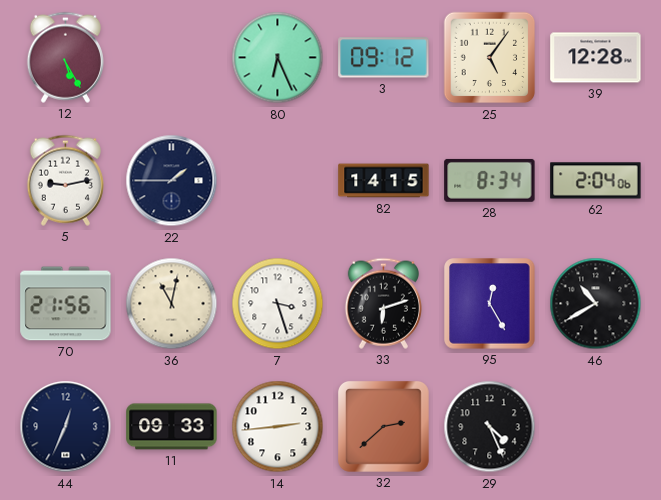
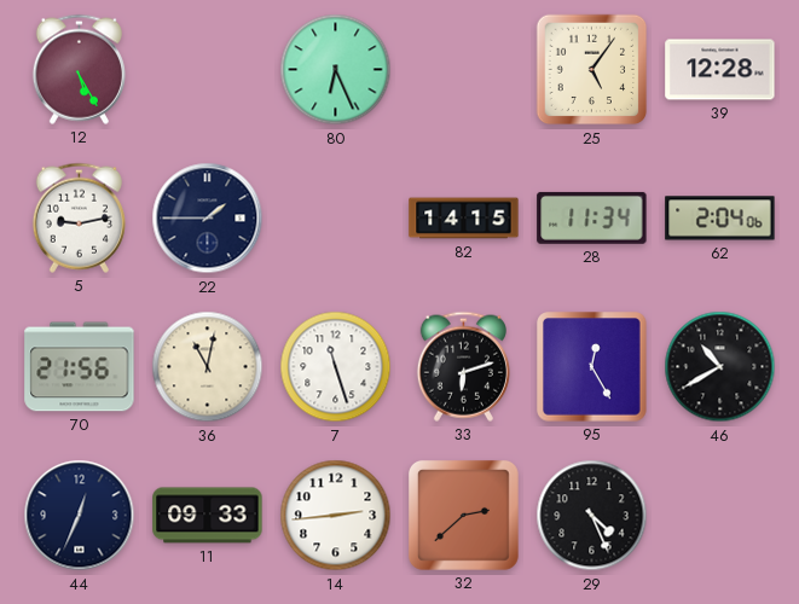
3: 09:12 -> none
28: 8:34 -> 11:34
7: 3:27 -> 11:27
